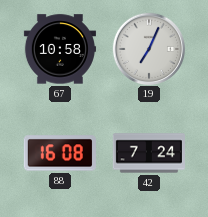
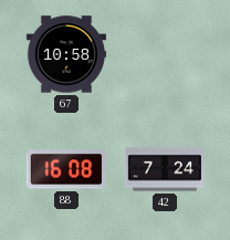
19: 7:04 -> none
